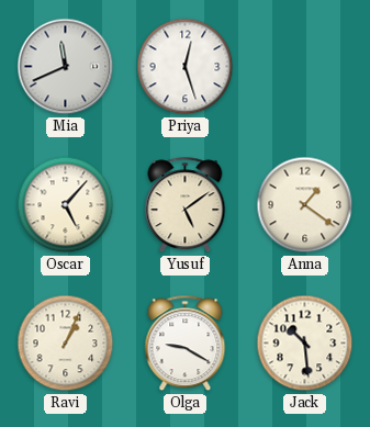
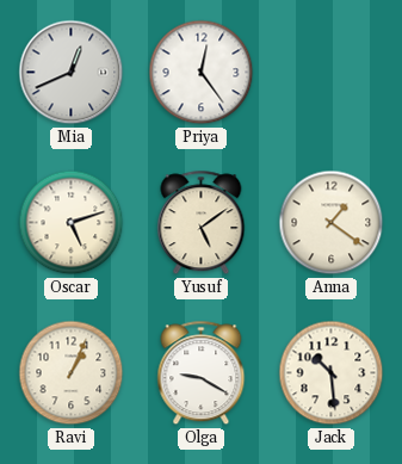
Mia: 11:41 -> 12:41
Priya: 12:27 -> 12:24
Oscar: 5:07 -> 5:12
